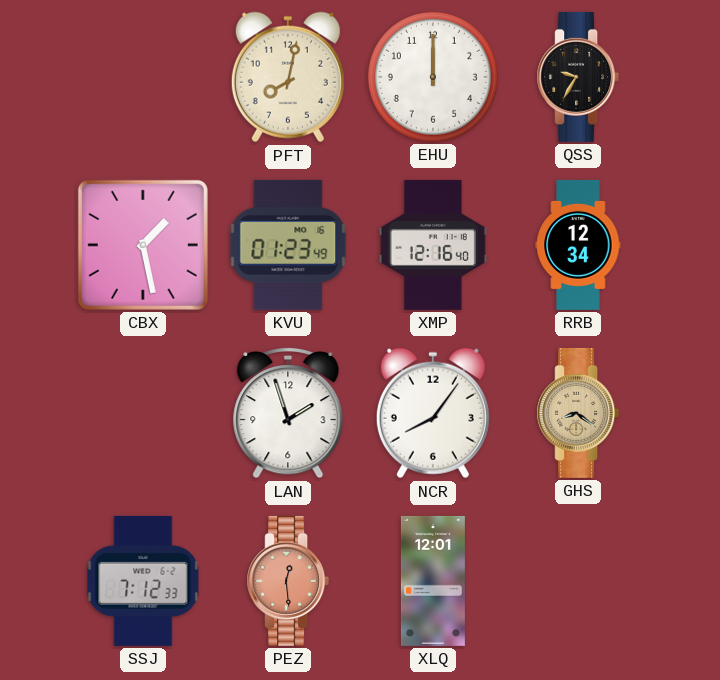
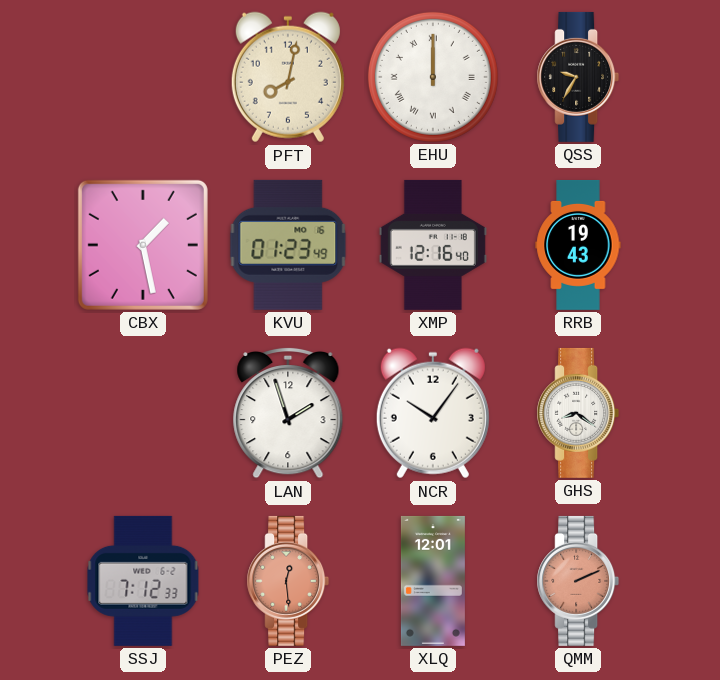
EHU numerals: Arabic -> Roman
RRB: 12:34 -> 19:43
NCR: 8:06 -> 10:06
GHS dial: champagne -> white
QMM: none -> 2:11
